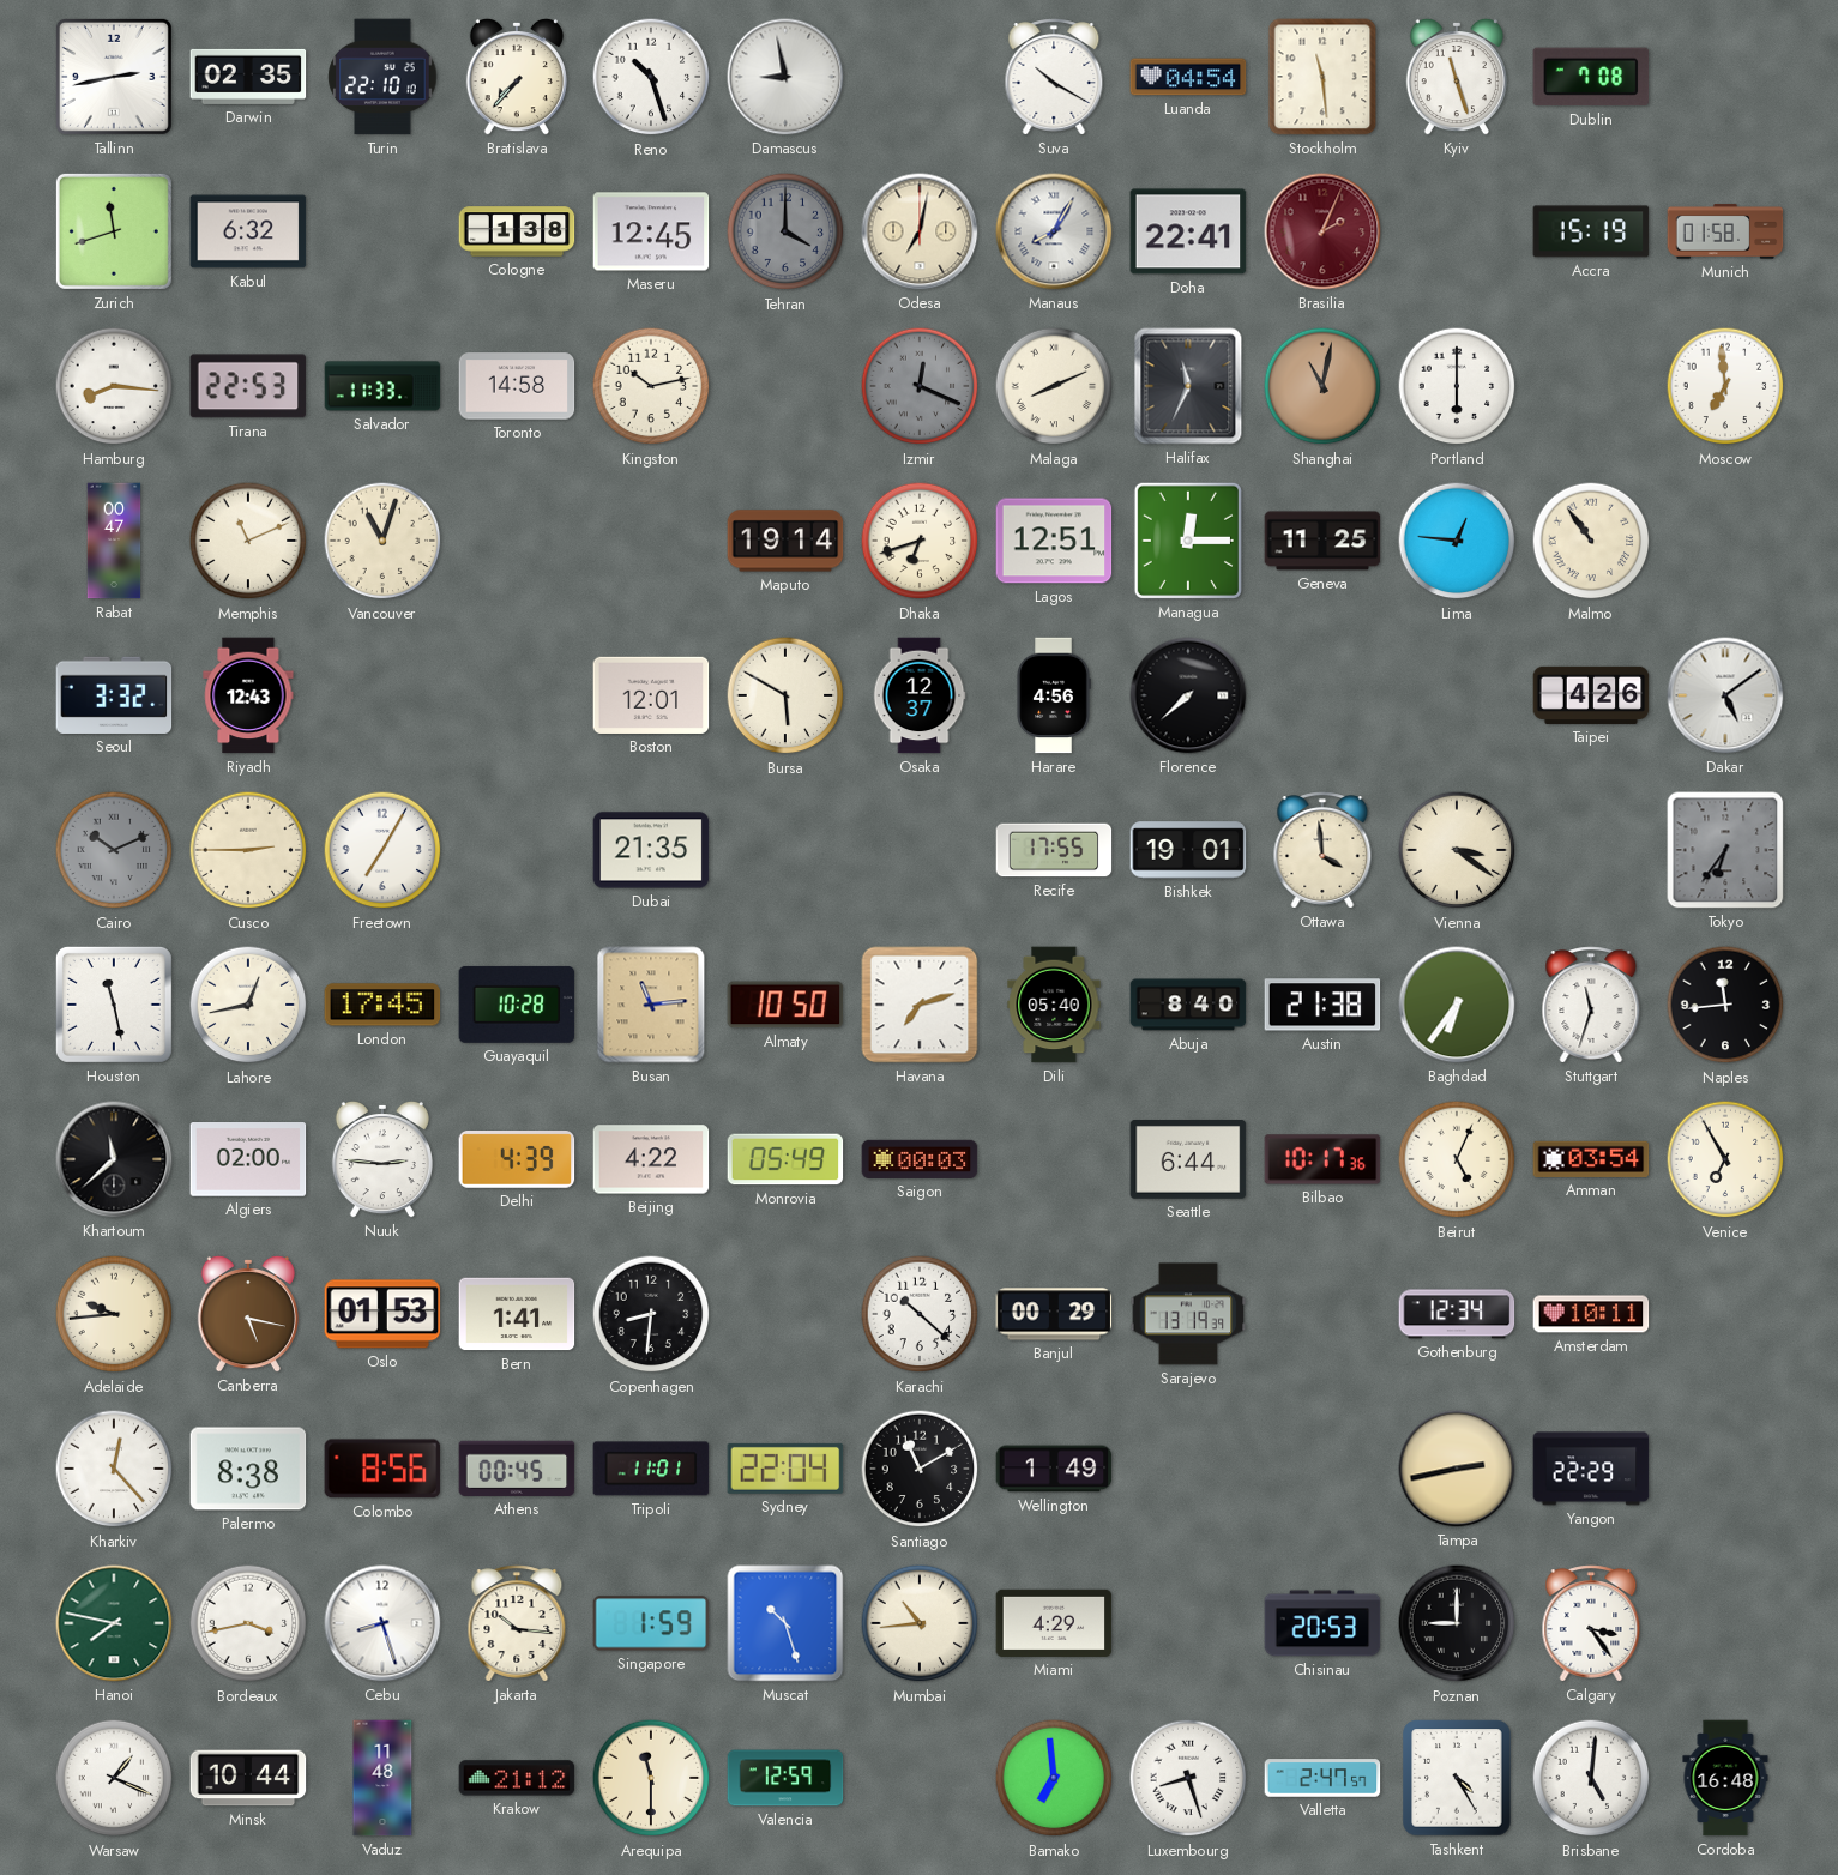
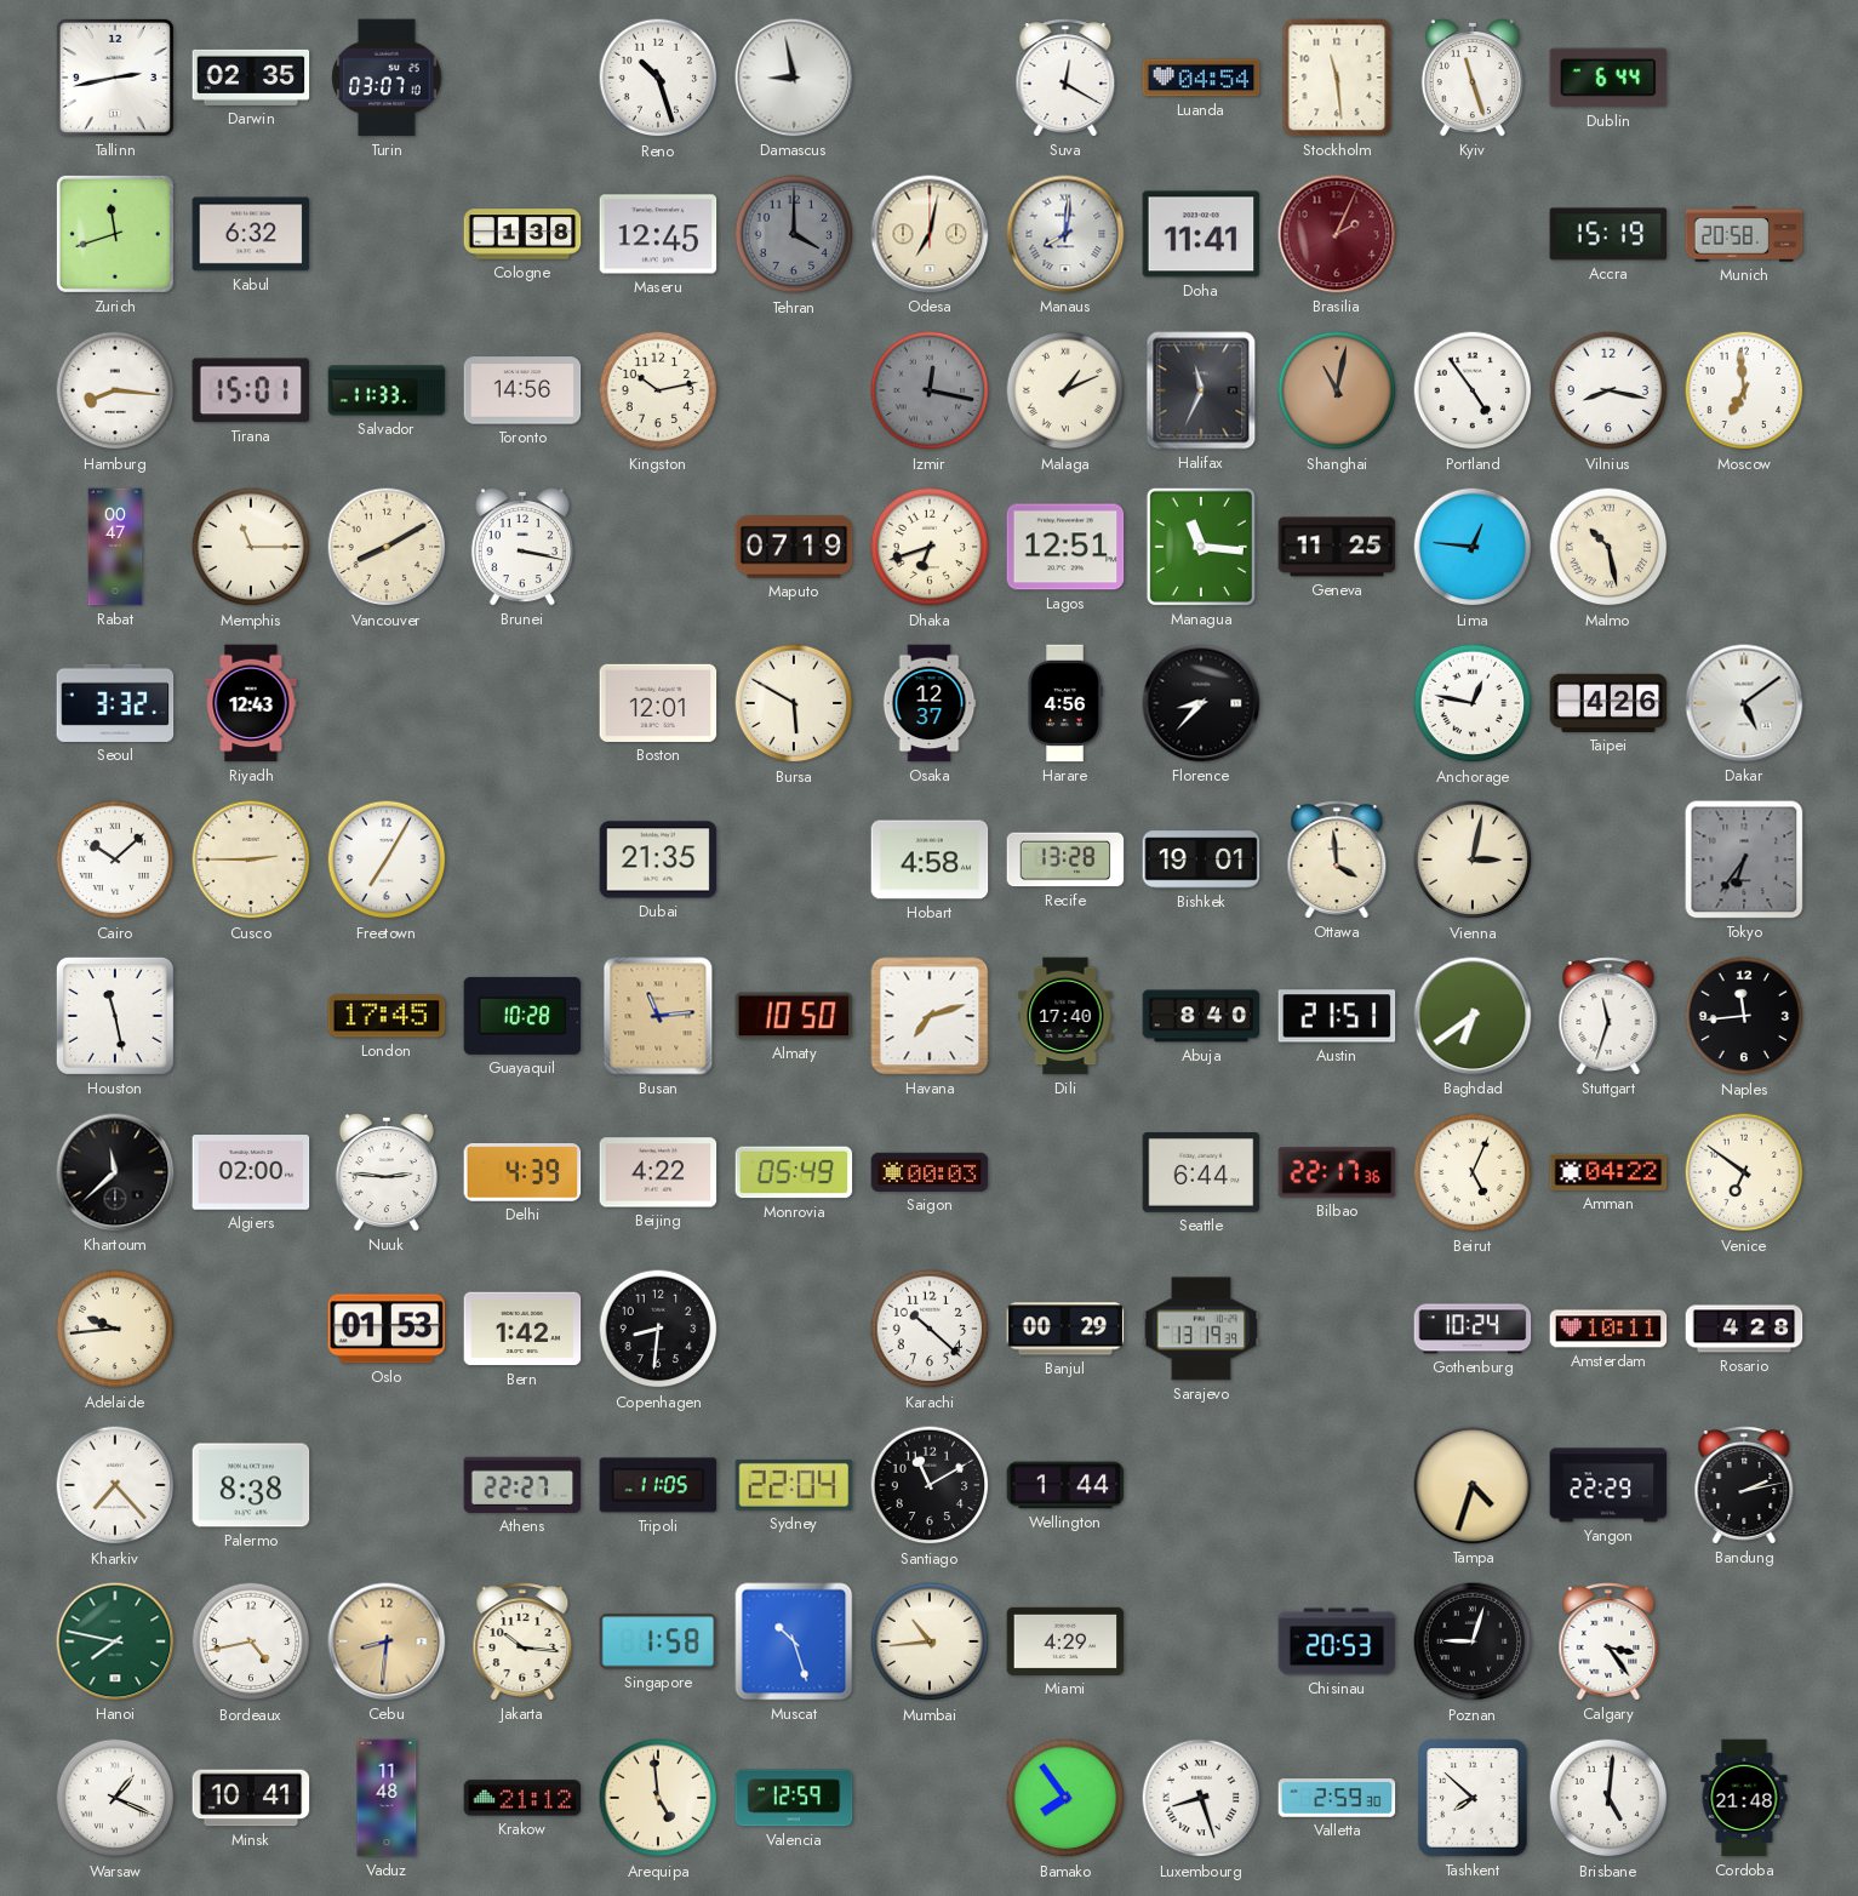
Turin: 22:10 -> 03:07
Bratislava: 7:37 -> none
Suva: 10:20 -> 12:20
Dublin: 7:08 -> 6:44
Manaus: 8:05 -> 8:01
Doha: 22:41 -> 11:41
Munich: 01:58 -> 20:58
Tirana: 22:53 -> 15:01
Toronto: 14:58 -> 14:56
Izmir: 12:19 -> 12:17
Malaga: 8:11 -> 1:11
Portland: 6:00 -> 4:54
Vilnius: none -> 8:17
Memphis: 11:11 -> 11:15
Vancouver: 11:03 -> 8:10
Brunei: none -> 3:17
Maputo: 19:14 -> 07:19
Managua: 12:15 -> 11:16
Malmo: 10:54 -> 10:28
Florence: 7:38 -> 8:37
Anchorage: none -> 12:47
Cairo: 10:11 -> 10:08
Cairo dial: grey -> white
Hobart: none -> 4:58
Recife: 17:55 -> 13:28
Vienna: 3:21 -> 3:02
Lahore: 12:43 -> none
Dili: 05:40 -> 17:40
Austin: 21:38 -> 21:51
Baghdad: 6:36 -> 6:39
Bilbao: 10:17 -> 22:17
Amman: 03:54 -> 04:22
Venice: 6:55 -> 6:51
Canberra: 5:17 -> none
Bern: 1:41 -> 1:42
Gothenburg: 12:34 -> 10:24
Rosario: none -> 4:28
Kharkiv: 12:23 -> 7:23
Colombo: 8:56 -> none
Athens: 00:45 -> 22:27
Tripoli: 11:01 -> 11:05
Wellington: 1:49 -> 1:44
Tampa: 2:43 -> 4:33
Bandung: none -> 2:13
Bordeaux: 3:43 -> 4:43
Cebu: 8:27 -> 8:31
Cebu dial: white -> champagne
Singapore: 1:59 -> 1:58
Poznan: 9:00 -> 9:03
Minsk: 10:44 -> 10:41
Arequipa: 11:30 -> 4:59
Bamako: 6:59 -> 7:54
Valletta: 2:47 -> 2:59
Tashkent: 4:25 -> 7:52
Cordoba: 16:48 -> 21:48
